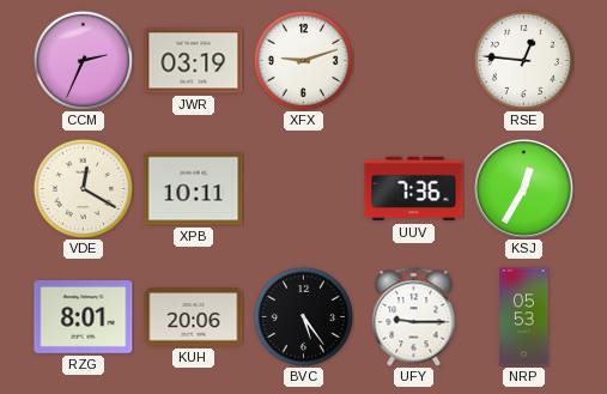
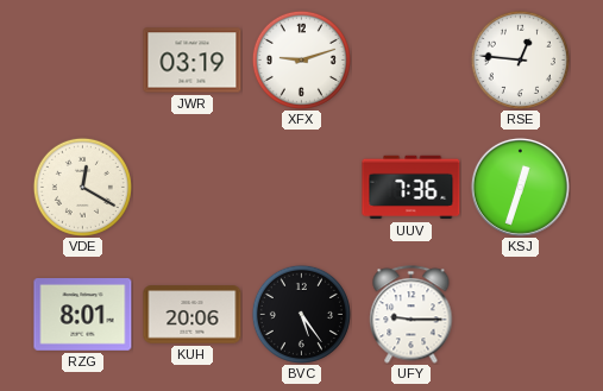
CCM: 2:34 -> none
XPB: 10:11 -> none
KSJ: 12:35 -> 12:33
NRP: 05:53 -> none
